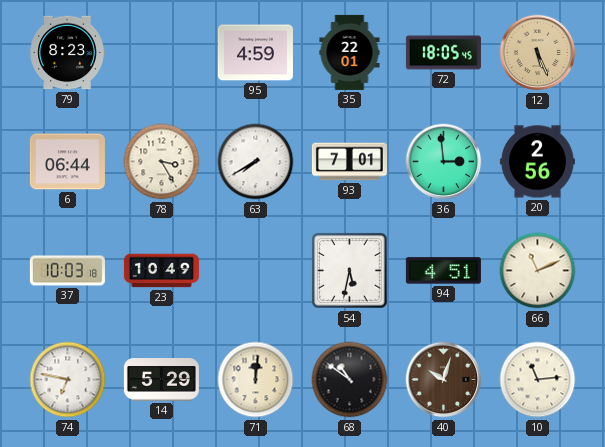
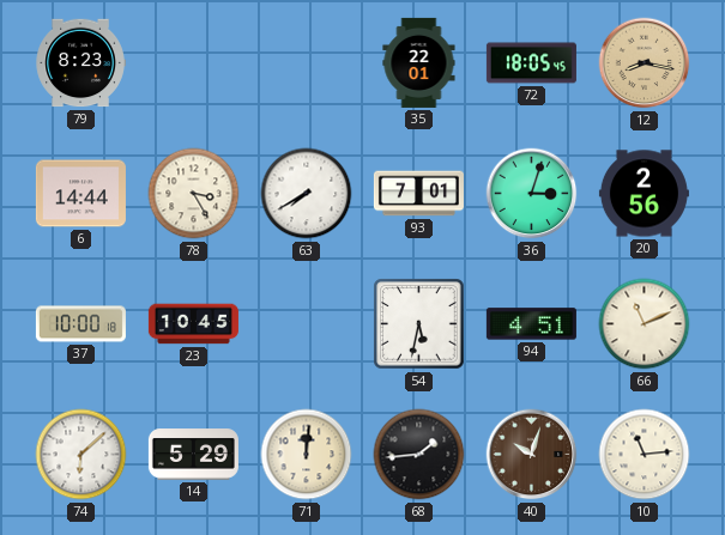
95: 4:59 -> none
12: 5:26 -> 8:17
6: 06:44 -> 14:44
36: 2:59 -> 3:03
37: 10:03 -> 10:00
23: 10:49 -> 10:45
74: 6:47 -> 6:08
68: 10:51 -> 1:44
